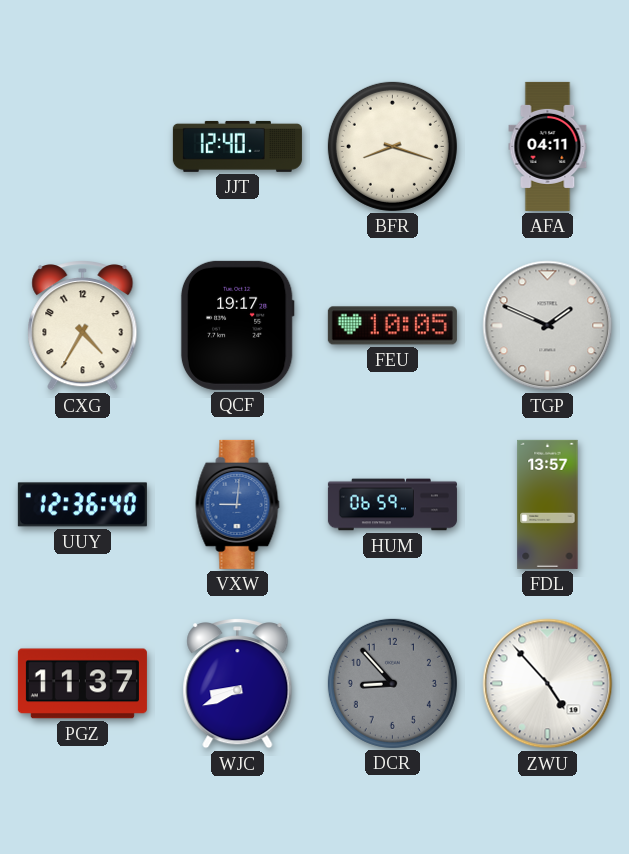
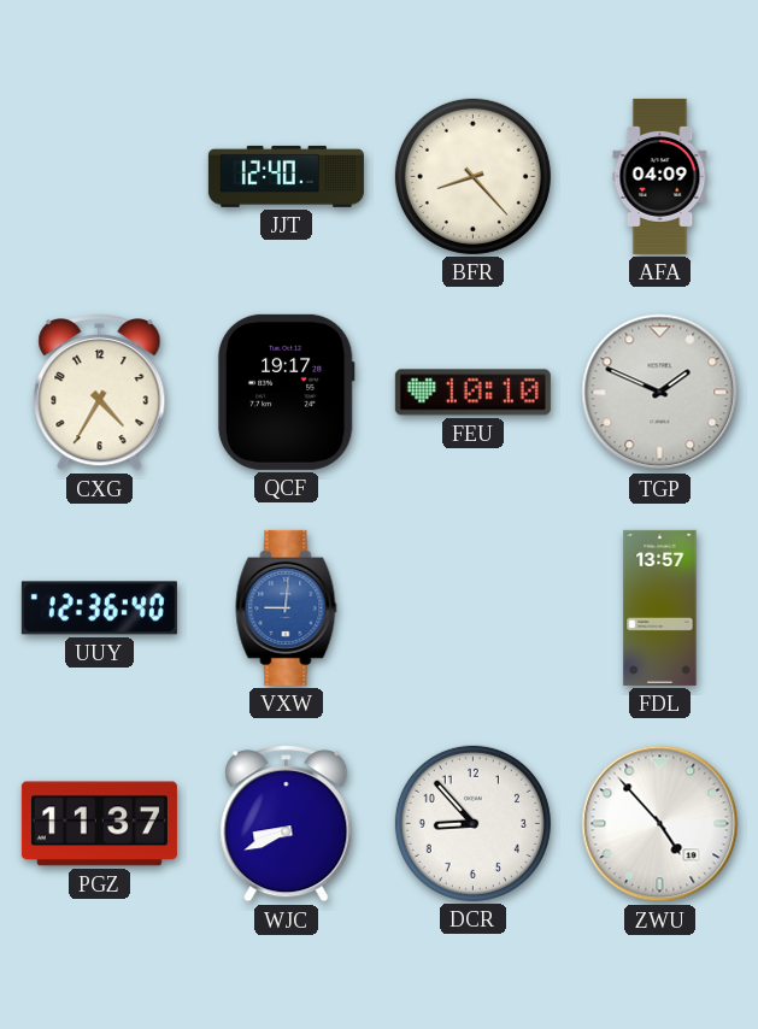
BFR: 8:18 -> 8:23
AFA: 04:11 -> 04:09
FEU: 10:05 -> 10:10
HUM: 06:59 -> none
DCR dial: grey -> white
